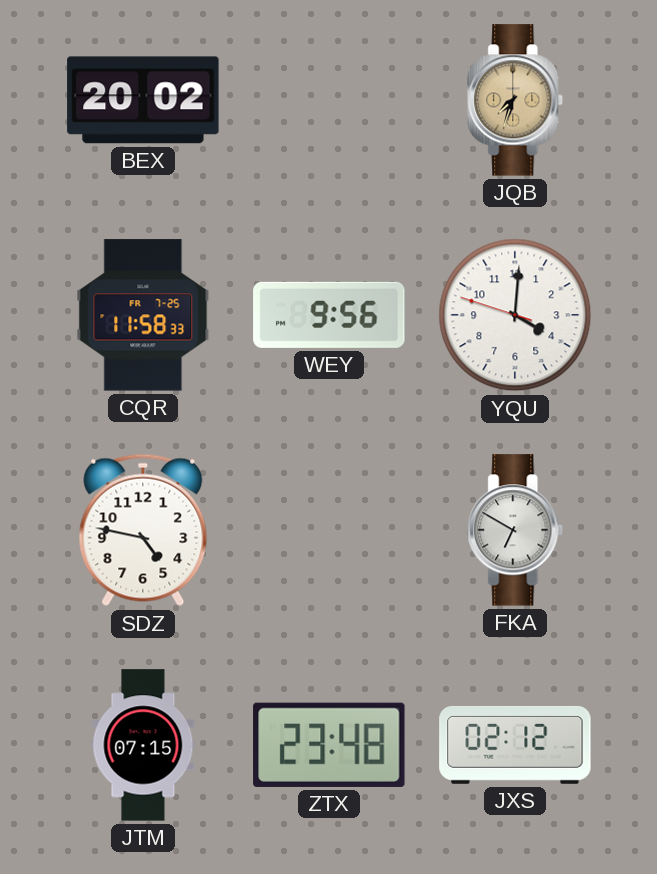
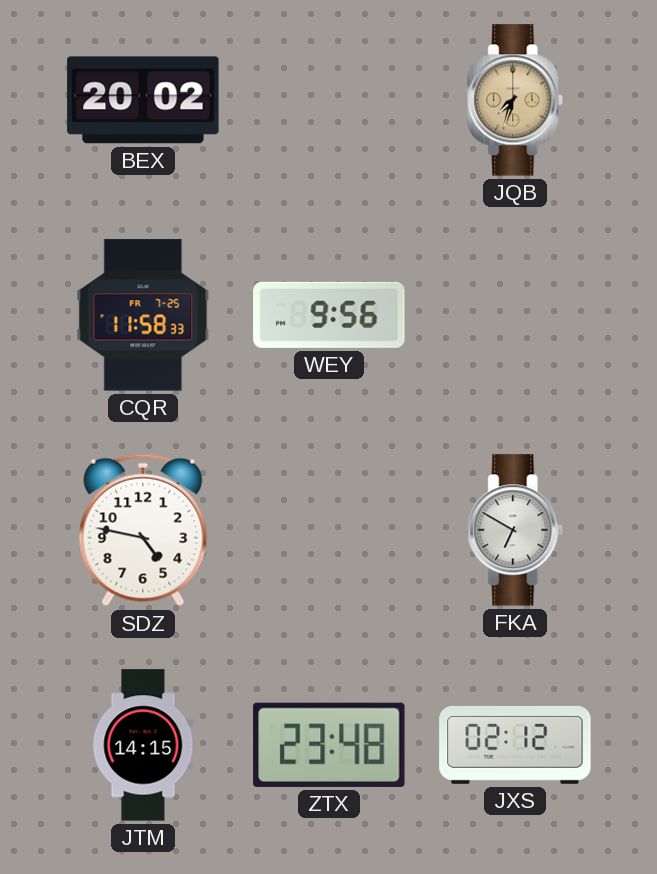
YQU: 4:00 -> none
JTM: 07:15 -> 14:15
